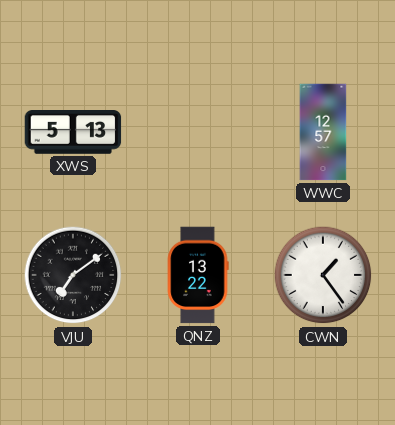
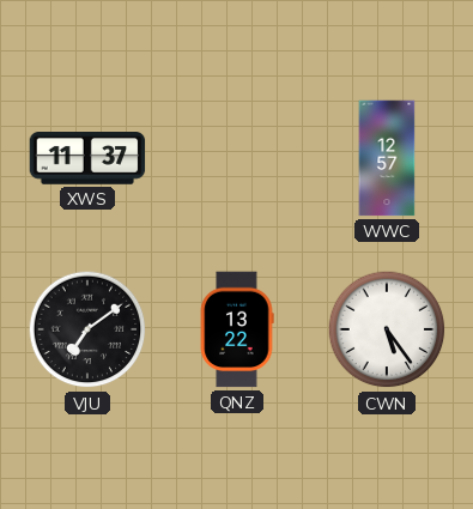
XWS: 5:13 -> 11:37
CWN: 1:24 -> 5:24
